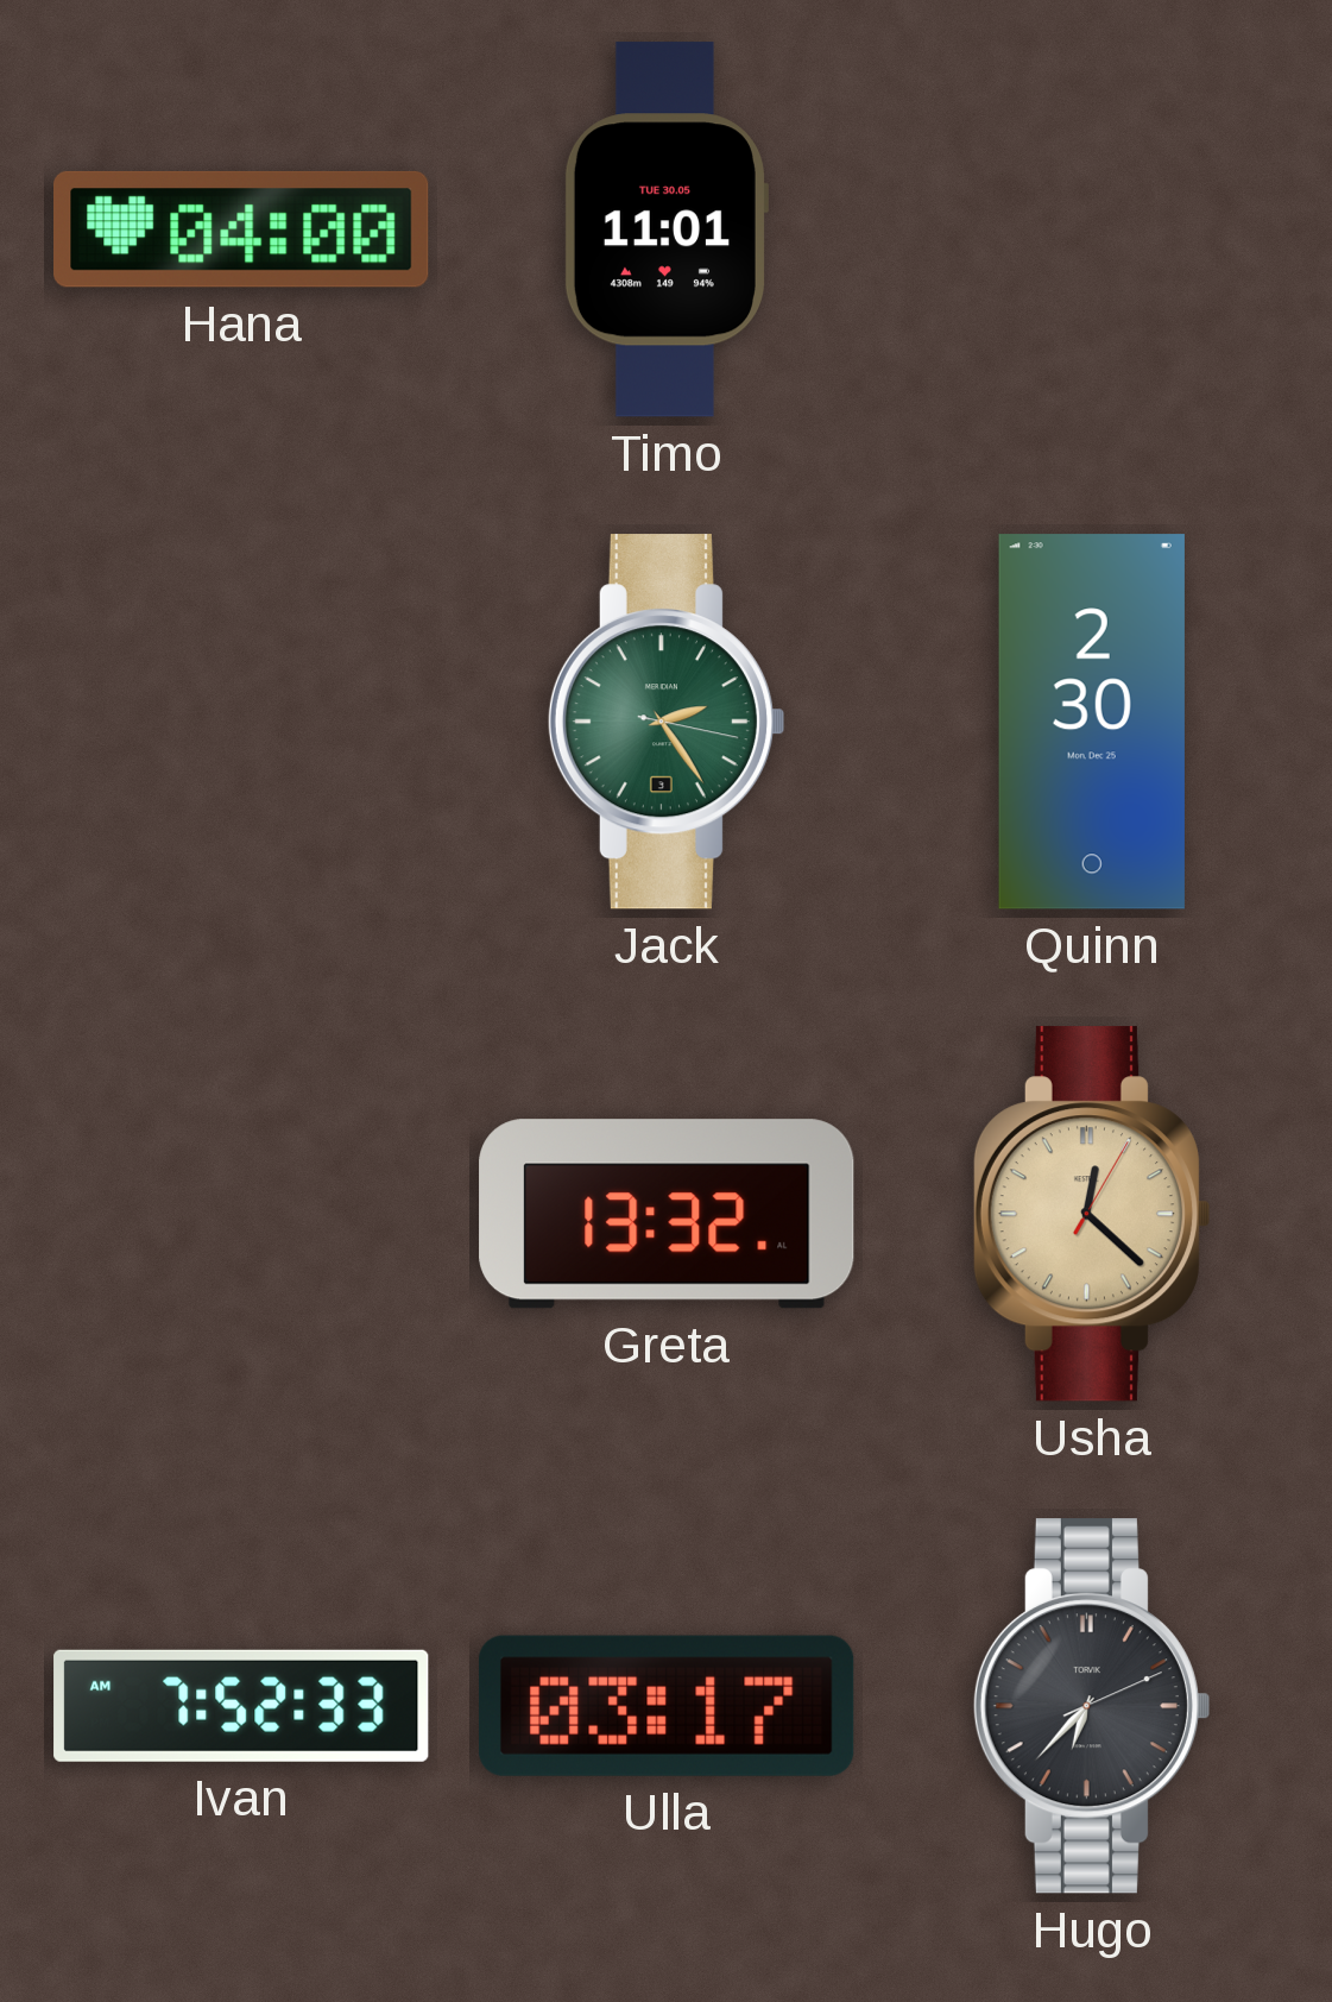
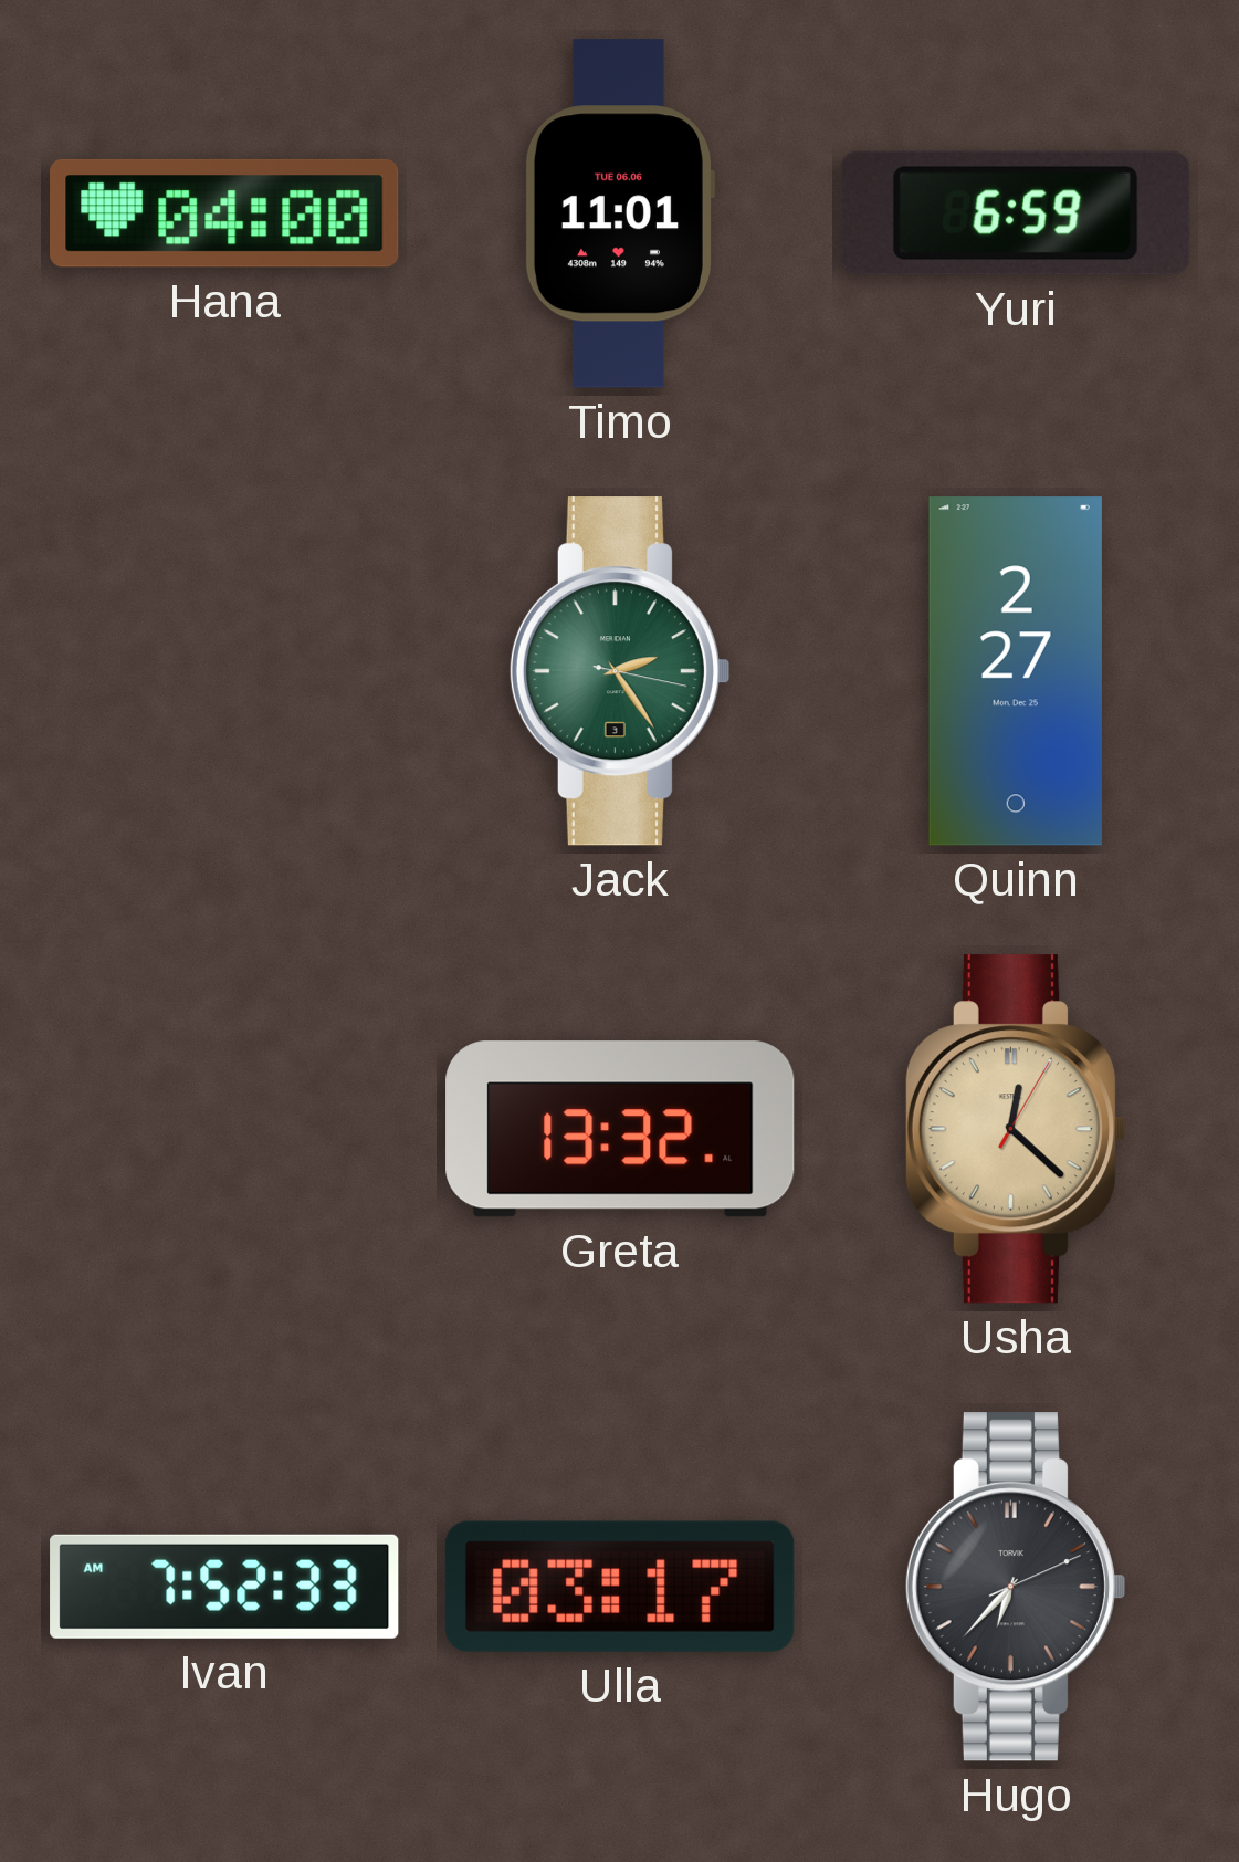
Timo date: TUE 30.05 -> TUE 06.06
Yuri: none -> 6:59
Quinn: 2:30 -> 2:27
